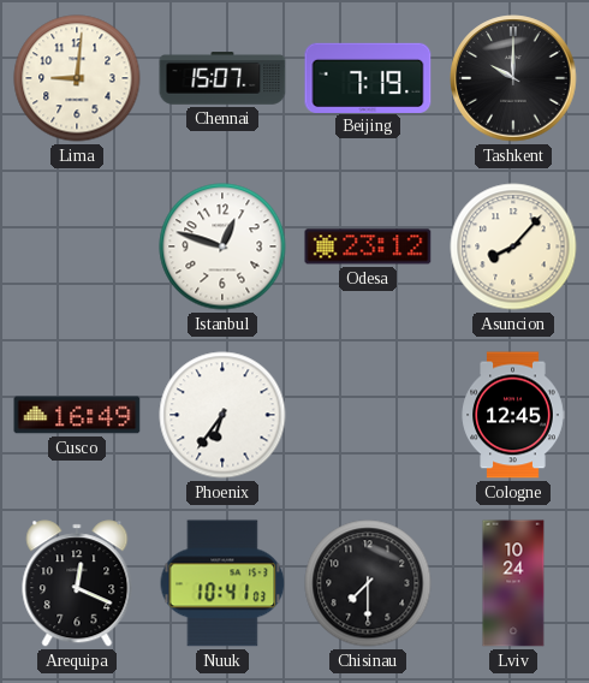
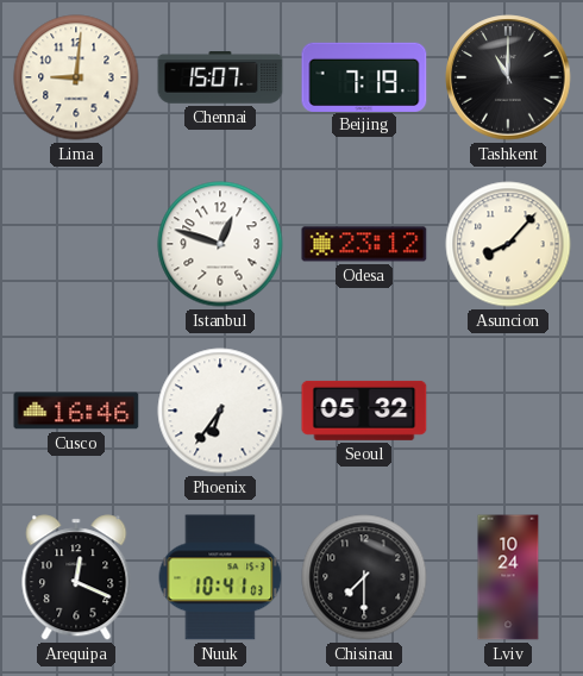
Tashkent: 10:00 -> 11:00
Cusco: 16:49 -> 16:46
Seoul: none -> 05:32
Cologne: 12:45 -> none
